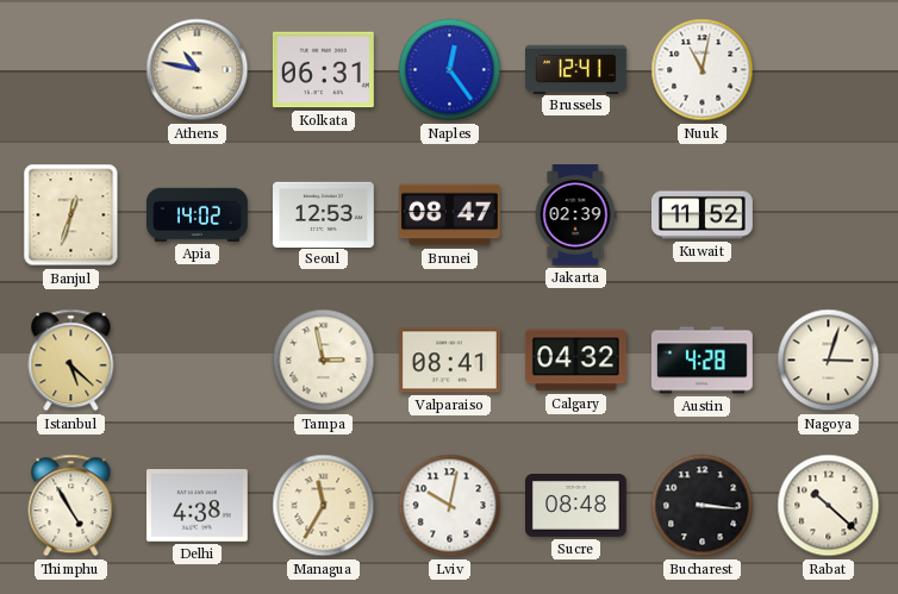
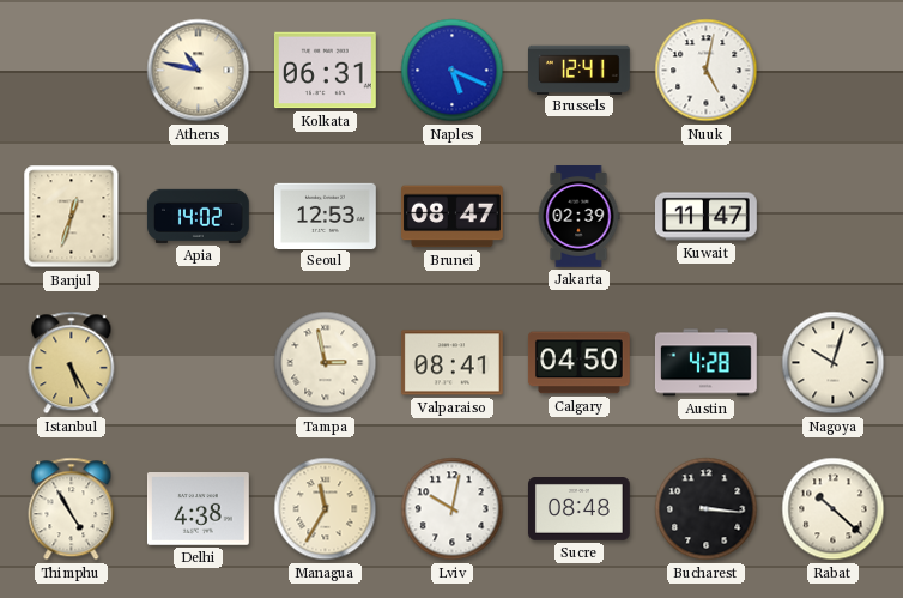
Naples: 12:24 -> 5:19
Nuuk: 11:02 -> 5:02
Kuwait: 11:52 -> 11:47
Istanbul: 5:22 -> 5:25
Calgary: 04:32 -> 04:50
Nagoya: 3:03 -> 10:03
